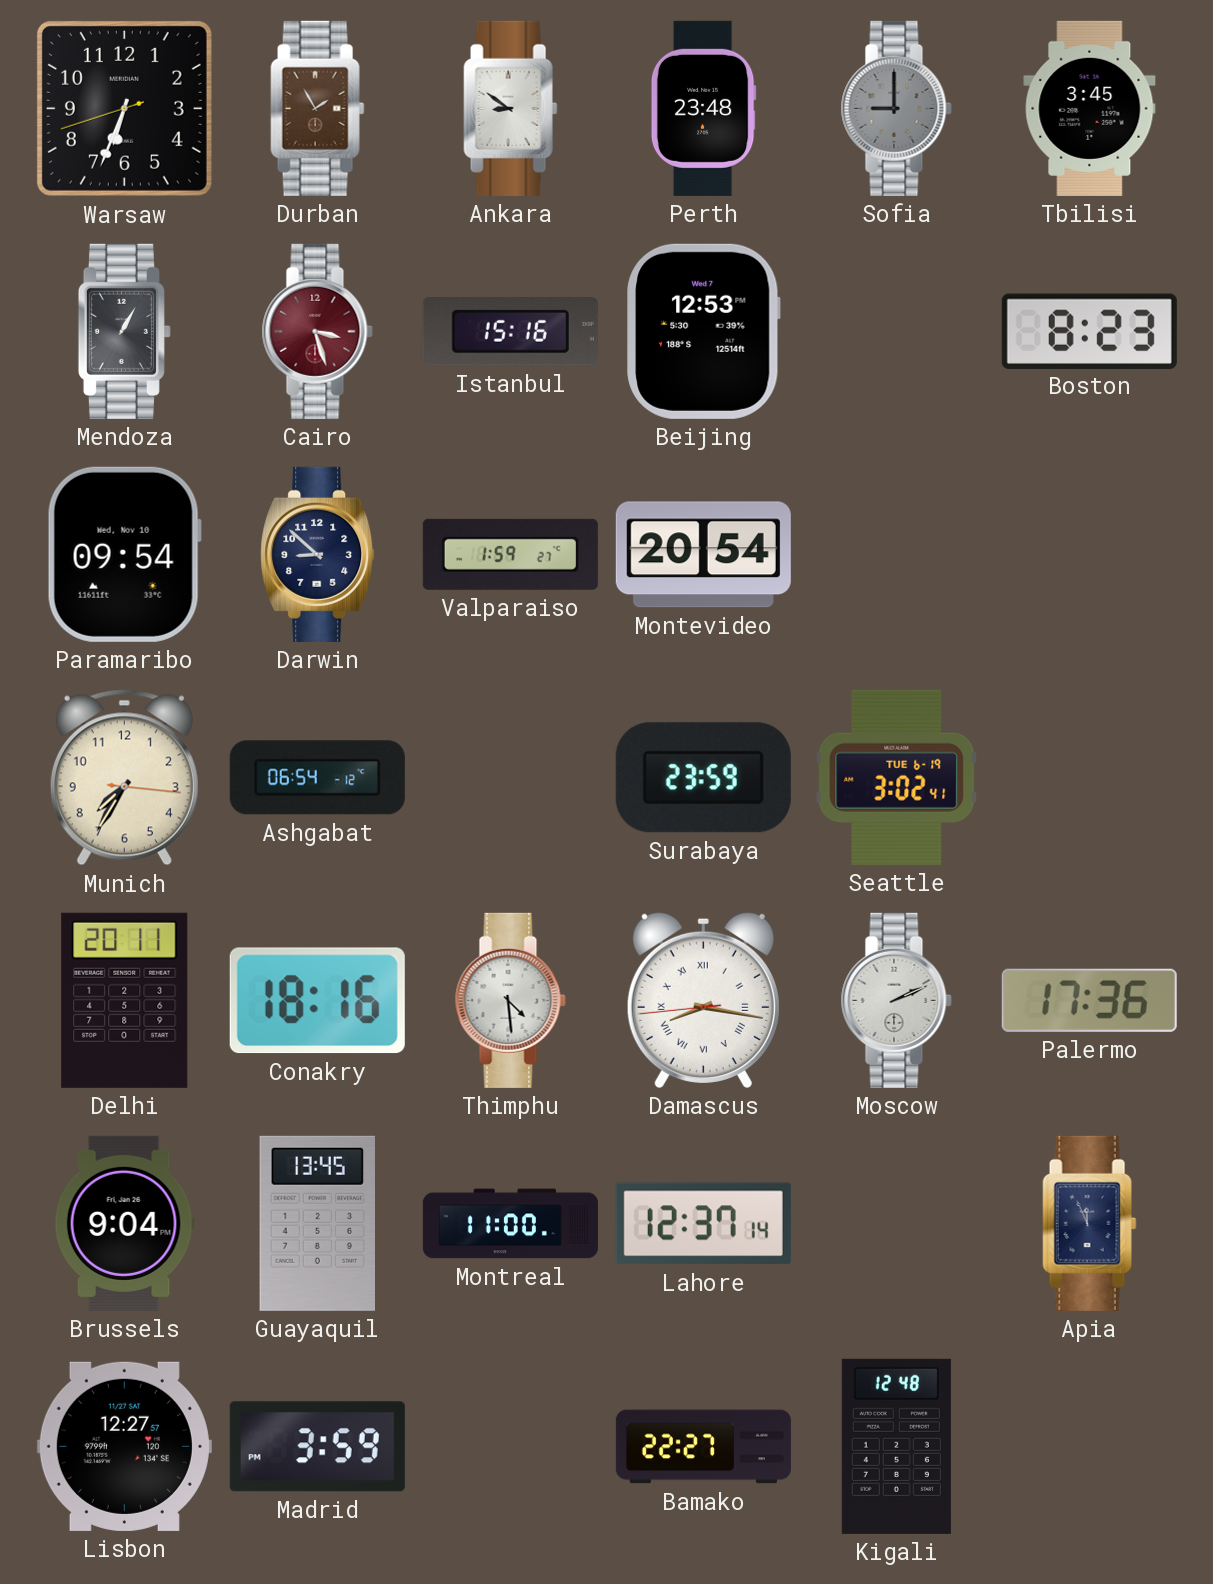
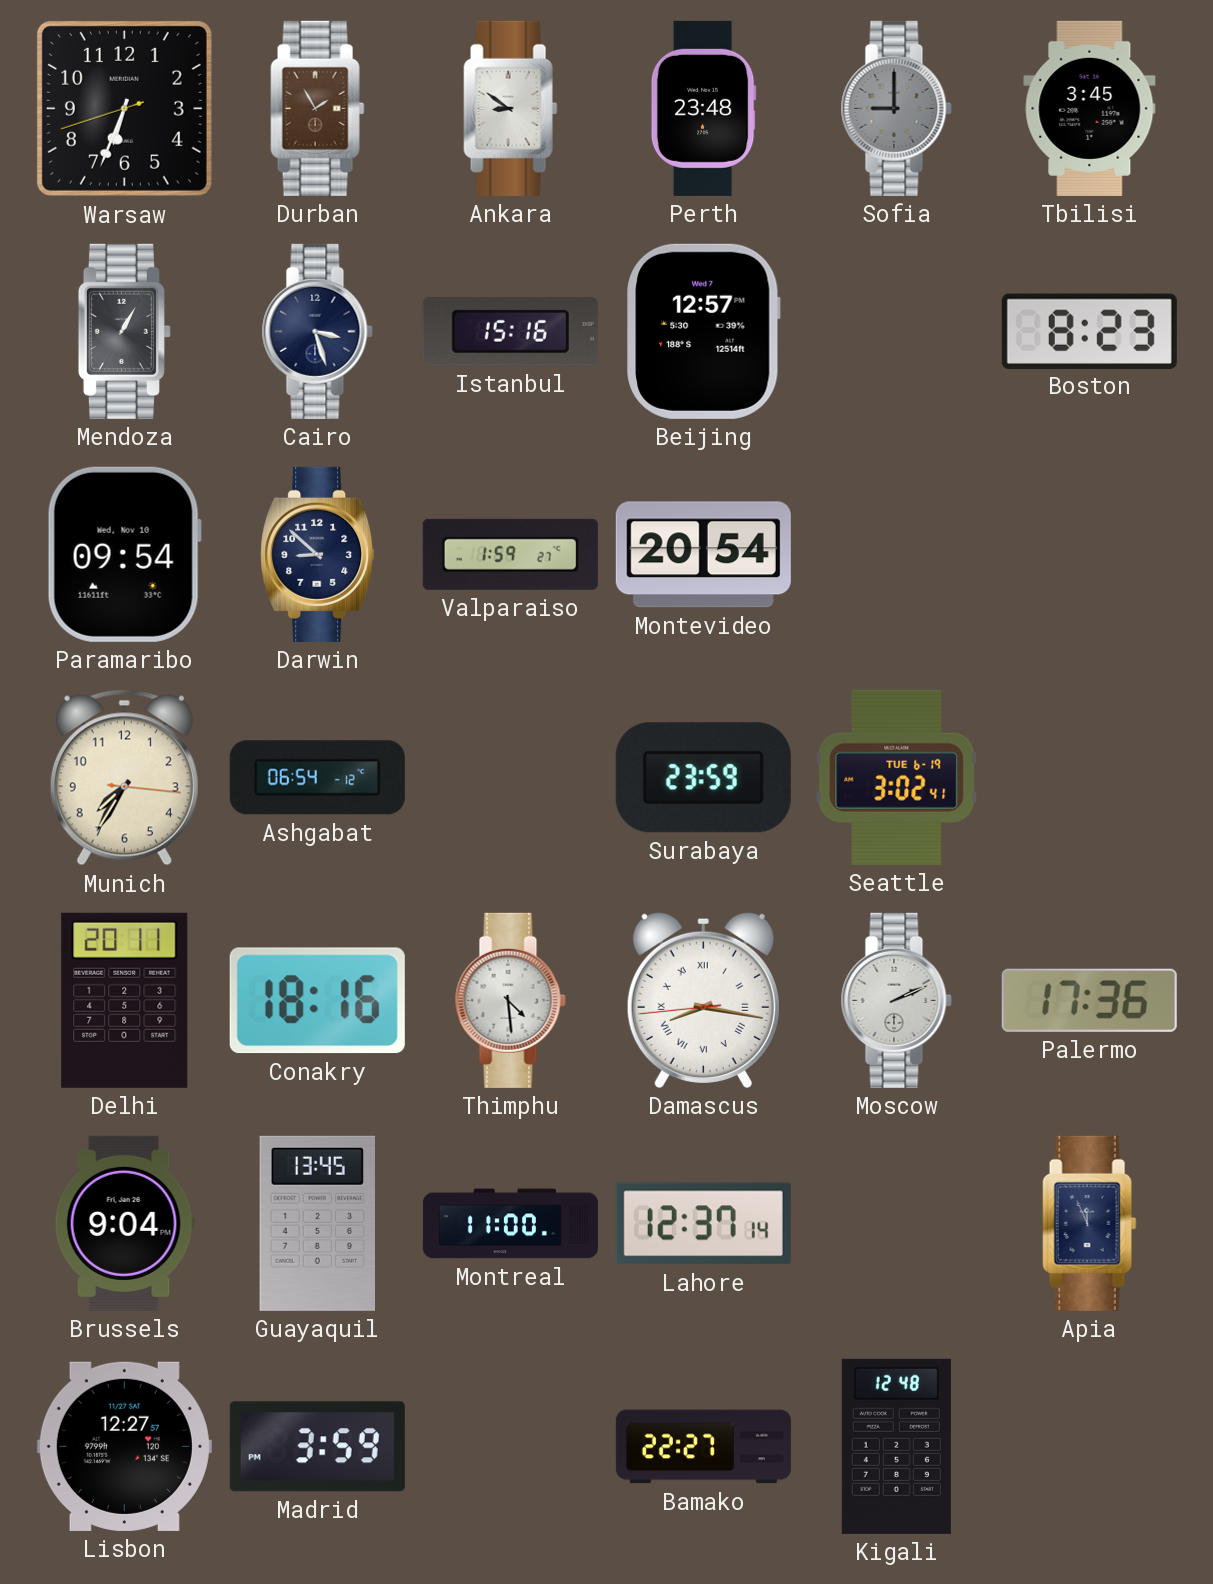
Cairo dial: burgundy -> navy
Beijing: 12:53 -> 12:57
